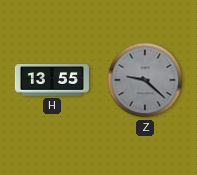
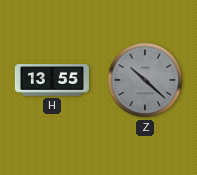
Z: 9:22 -> 10:22
